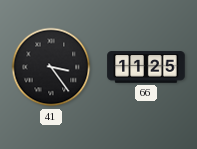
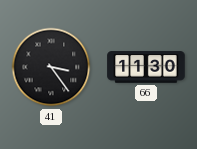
66: 11:25 -> 11:30
